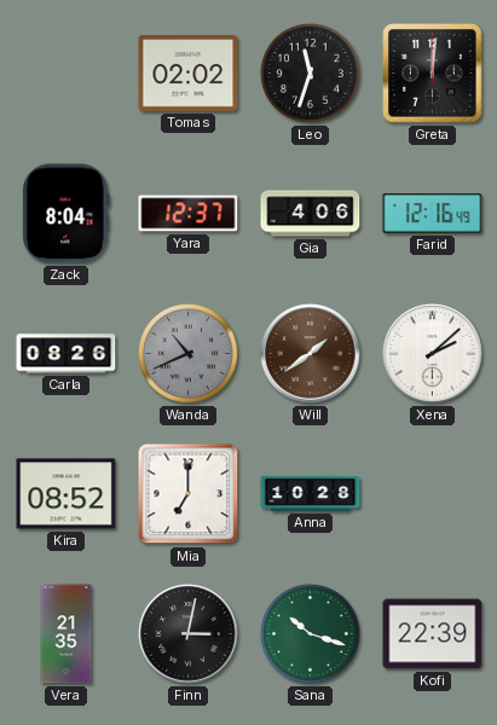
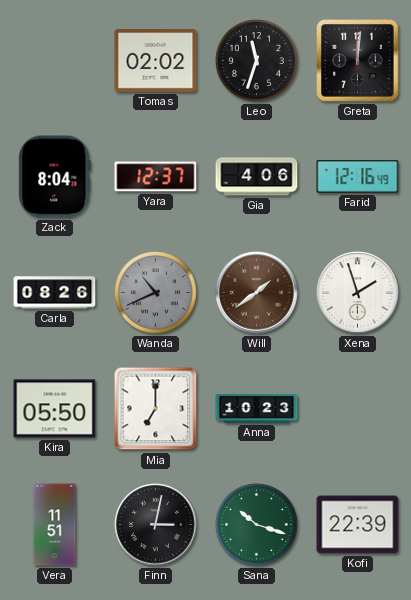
Xena: 2:08 -> 1:57
Kira: 08:52 -> 05:50
Anna: 10:28 -> 10:23
Vera: 21:35 -> 11:51
